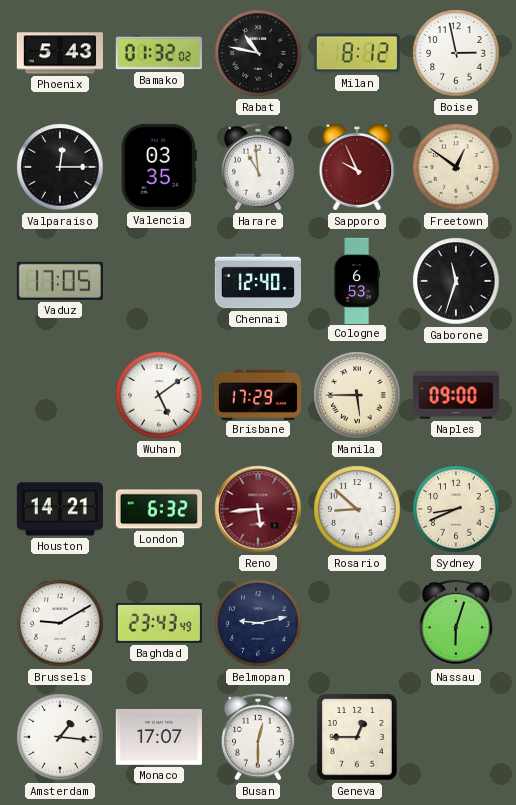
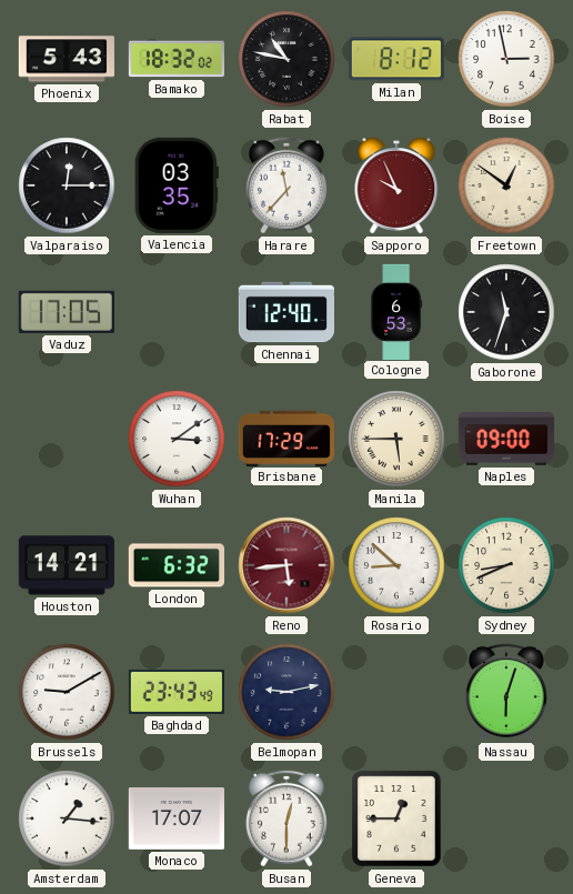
Bamako: 01:32 -> 18:32
Harare: 10:59 -> 11:37
Wuhan: 5:09 -> 3:09
